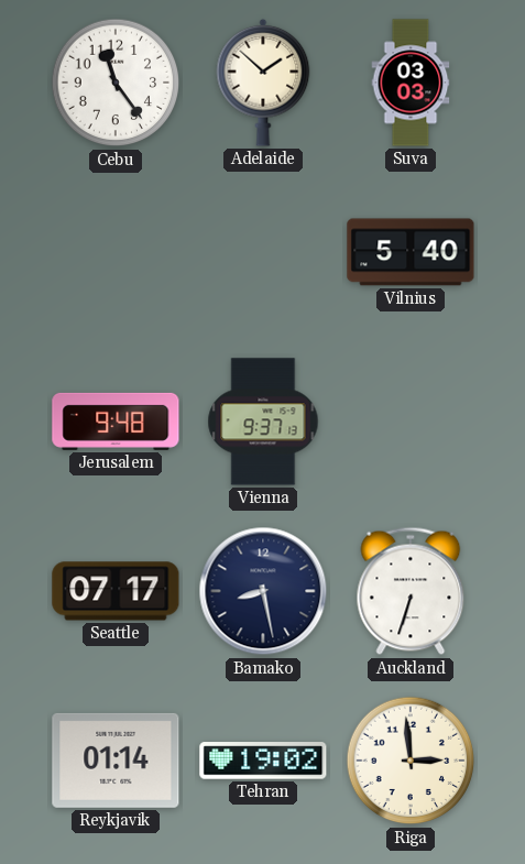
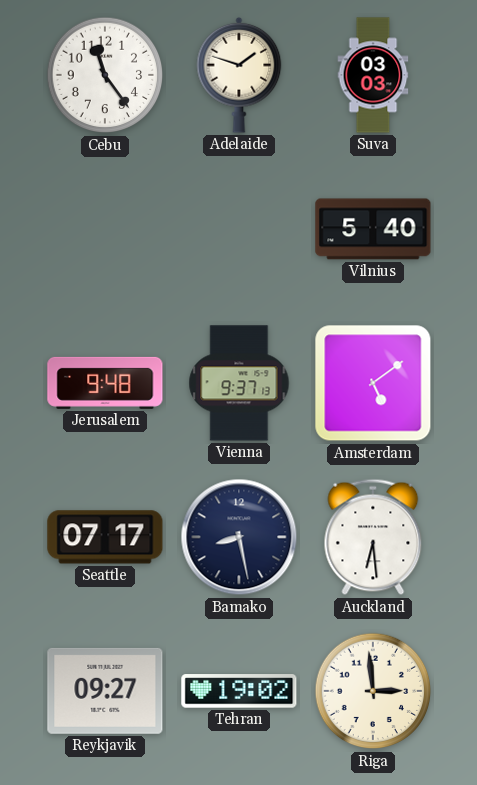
Adelaide: 1:52 -> 1:48
Amsterdam: none -> 5:09
Auckland: 6:33 -> 6:29
Reykjavik: 01:14 -> 09:27
